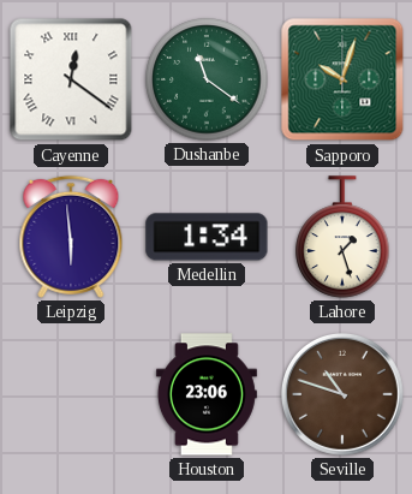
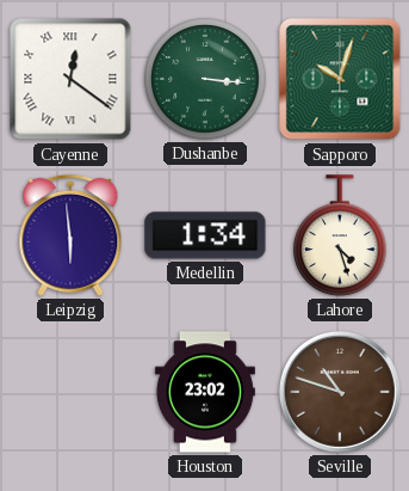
Dushanbe: 11:21 -> 3:16
Lahore: 1:27 -> 4:27
Houston: 23:06 -> 23:02
